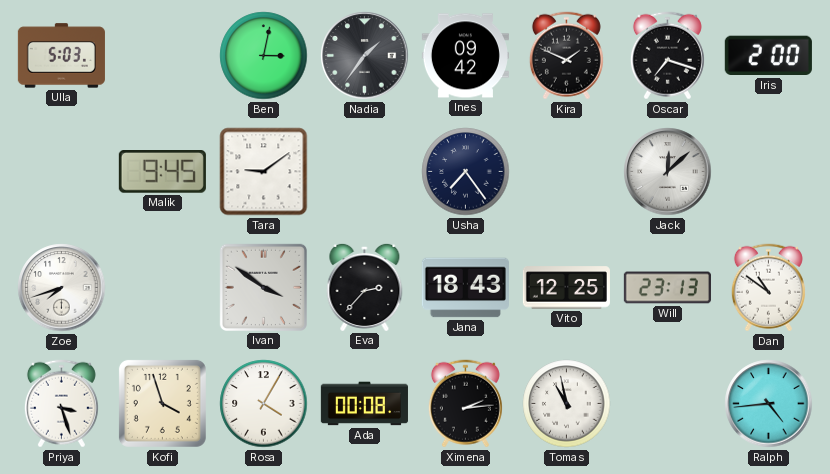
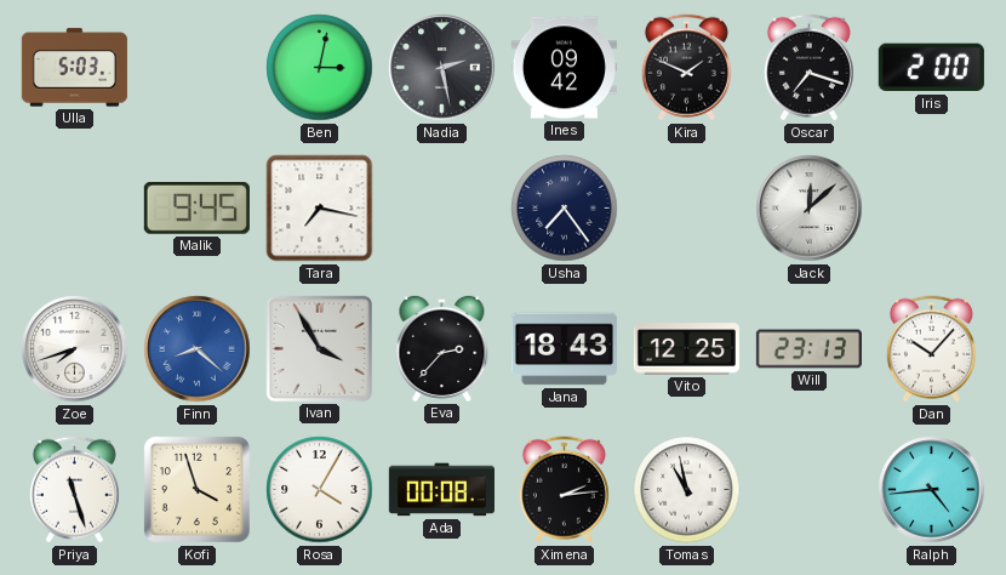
Nadia: 1:36 -> 2:28
Tara: 9:09 -> 7:17
Finn: none -> 8:22
Ivan: 3:51 -> 3:55
Dan: 10:51 -> 10:07
Priya: 3:27 -> 11:27
